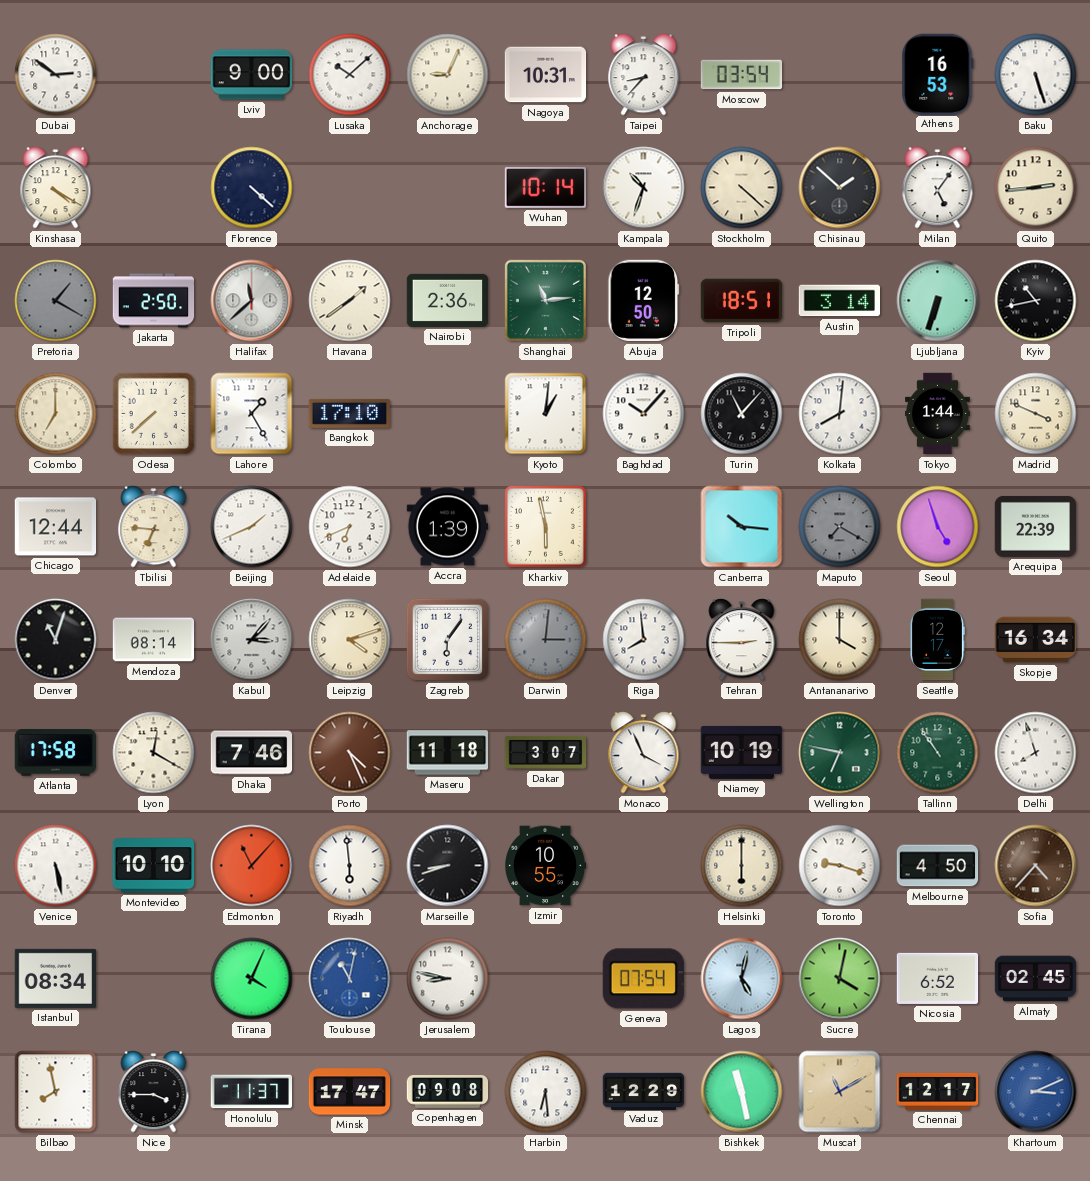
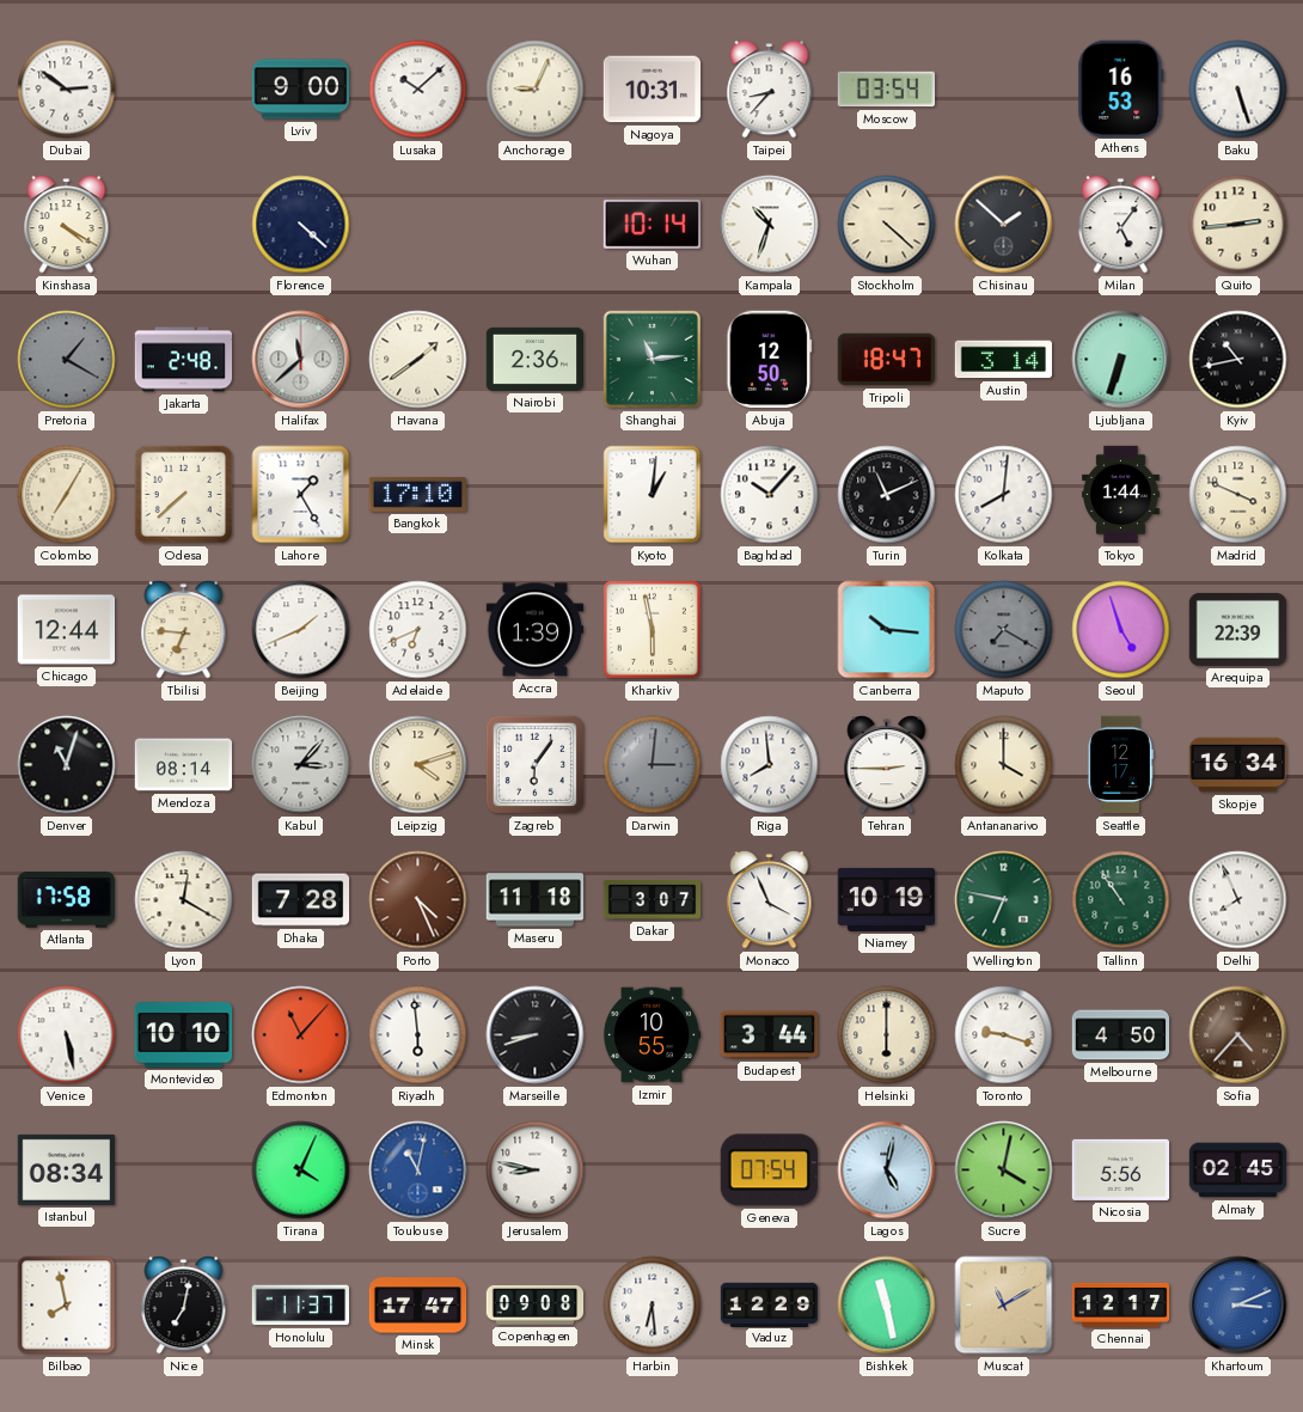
Jakarta: 2:50 -> 2:48
Tripoli: 18:51 -> 18:47
Colombo: 7:00 -> 7:05
Turin: 11:07 -> 11:11
Dhaka: 7:46 -> 7:28
Delhi: 7:57 -> 7:56
Budapest: none -> 3:44
Nicosia: 6:52 -> 5:56
Nice: 3:45 -> 7:02
